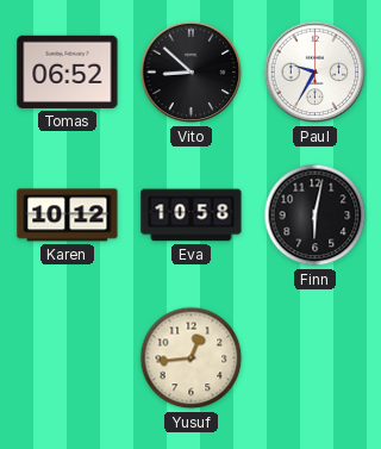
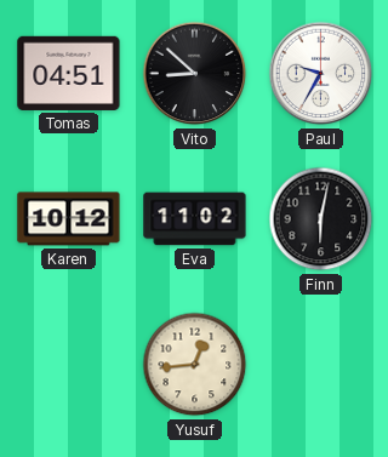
Tomas: 06:52 -> 04:51
Eva: 10:58 -> 11:02
